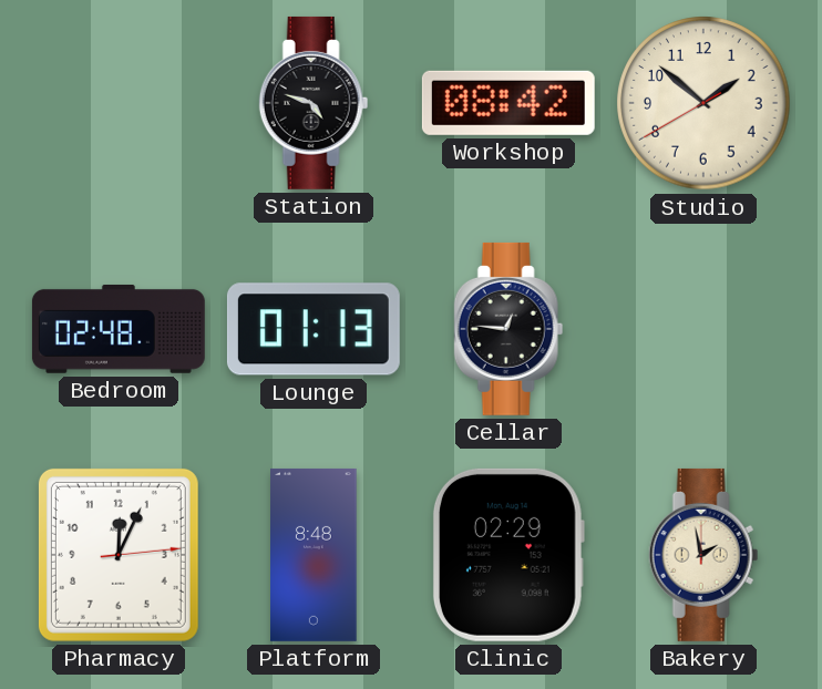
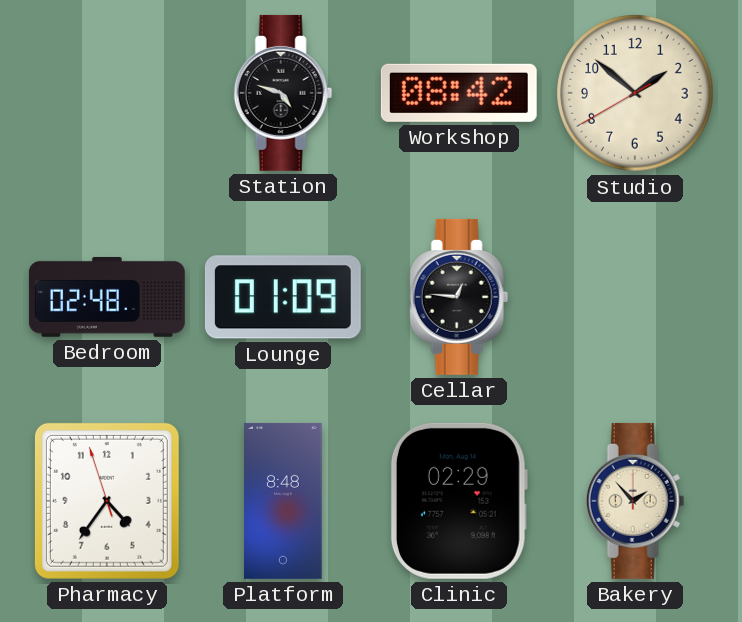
Lounge: 01:13 -> 01:09
Pharmacy: 12:04 -> 4:35
Bakery: 1:58 -> 1:53
